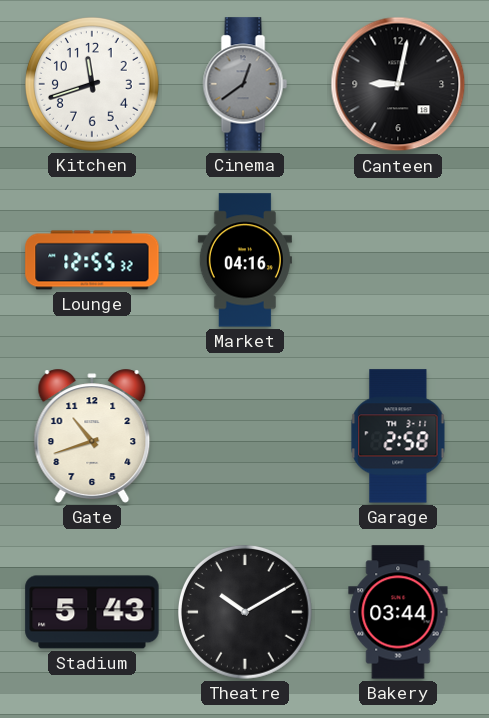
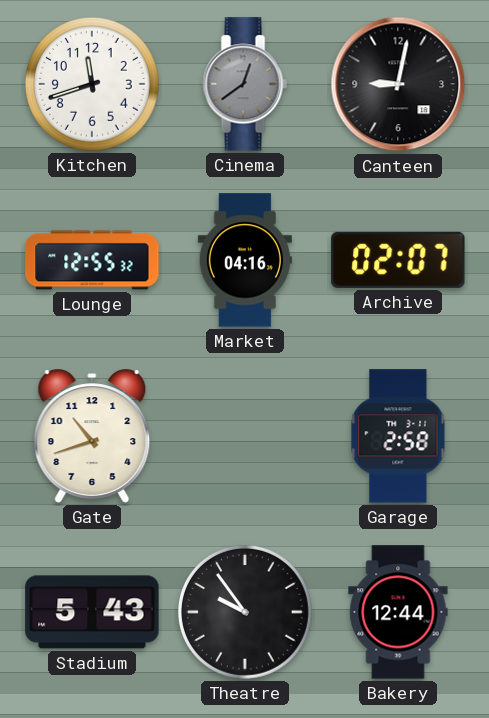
Archive: none -> 02:07
Theatre: 10:10 -> 9:54
Bakery: 03:44 -> 12:44
